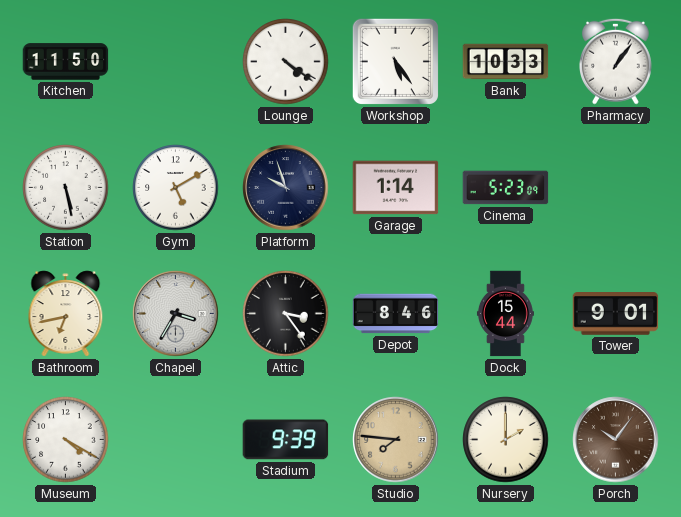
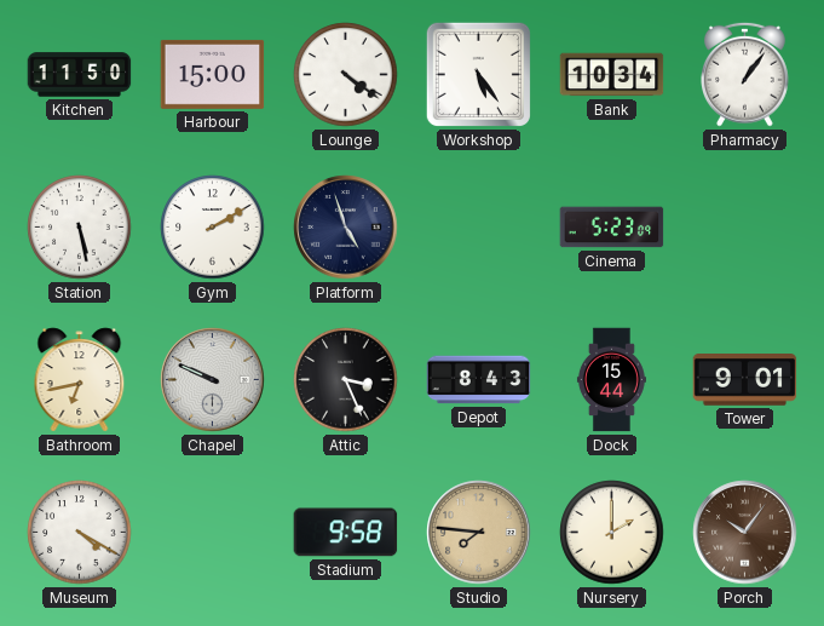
Harbour: none -> 15:00
Bank: 10:33 -> 10:34
Gym: 5:10 -> 2:10
Platform: 9:57 -> 4:57
Garage: 1:14 -> none
Chapel: 3:35 -> 9:49
Attic: 3:24 -> 3:26
Depot: 8:46 -> 8:43
Stadium: 9:39 -> 9:58
